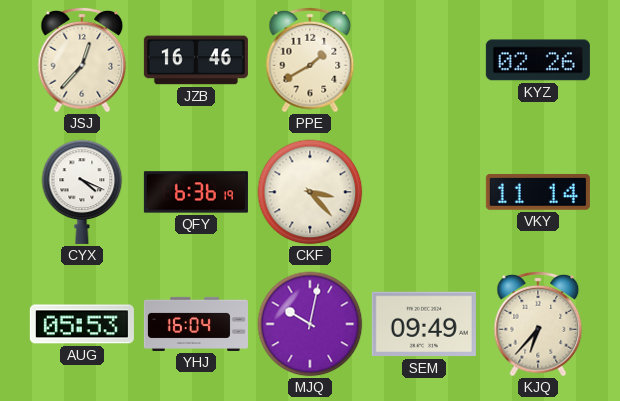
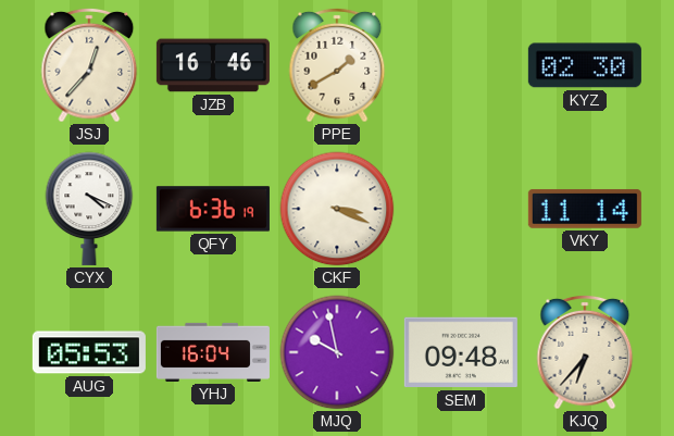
KYZ: 02:26 -> 02:30
CKF: 3:23 -> 3:19
MJQ: 10:02 -> 9:58
SEM: 09:49 -> 09:48
